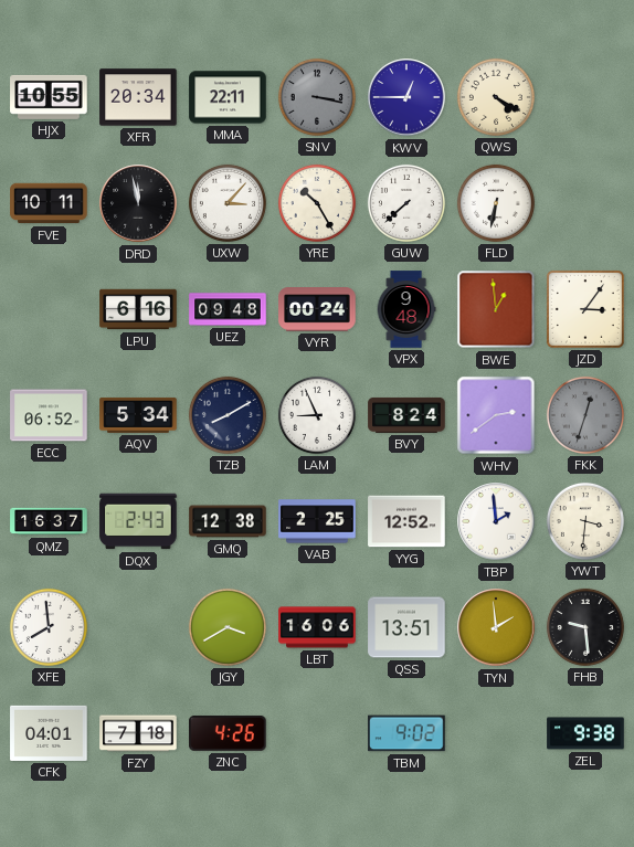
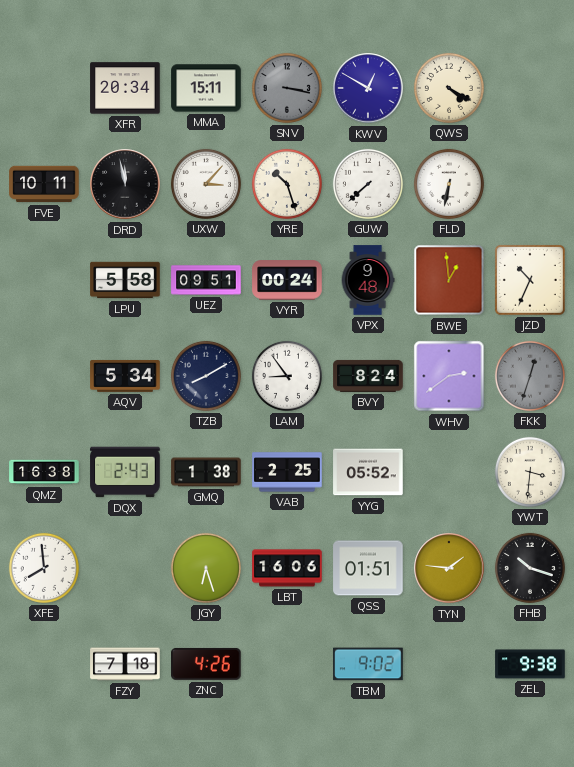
HJX: 10:55 -> none
MMA: 22:11 -> 15:11
KWV: 12:45 -> 12:50
YRE: 10:25 -> 10:27
LPU: 6:16 -> 5:58
UEZ: 09:48 -> 09:51
JZD: 3:06 -> 10:34
ECC: 06:52 -> none
LAM: 8:56 -> 8:54
QMZ: 16:37 -> 16:38
GMQ: 12:38 -> 1:38
YYG: 12:52 -> 05:52
TBP: 1:59 -> none
JGY: 3:40 -> 6:27
QSS: 13:51 -> 01:51
TYN: 1:59 -> 1:46
FHB: 9:29 -> 10:18
CFK: 04:01 -> none
